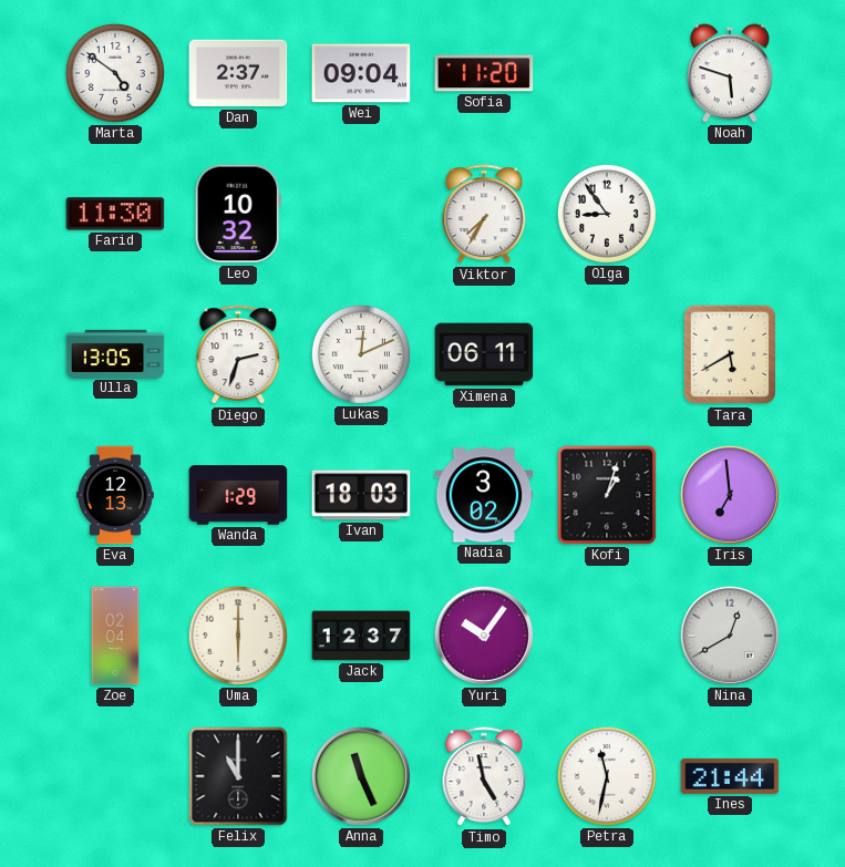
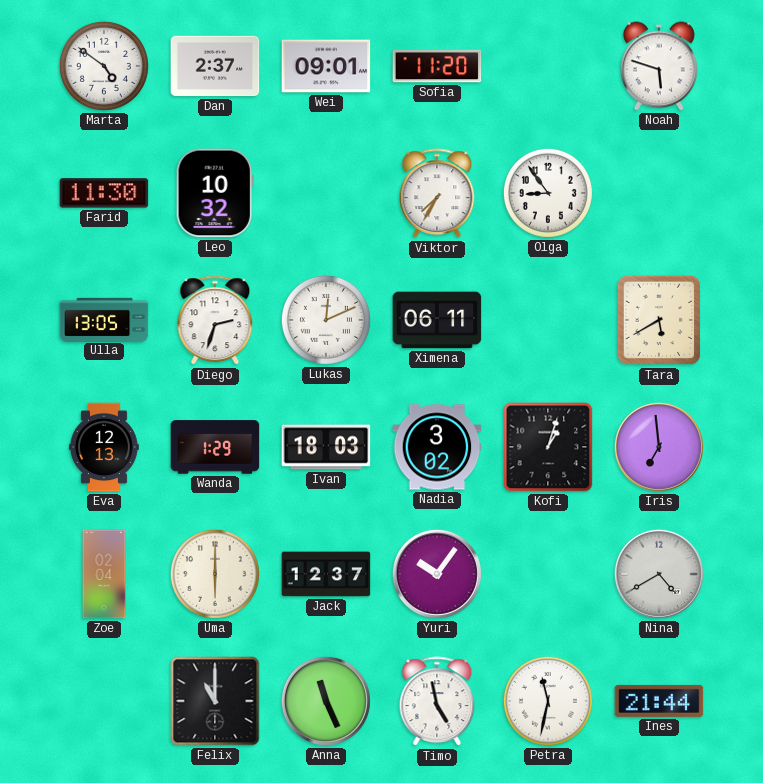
Wei: 09:04 -> 09:01
Nina: 12:40 -> 4:40
